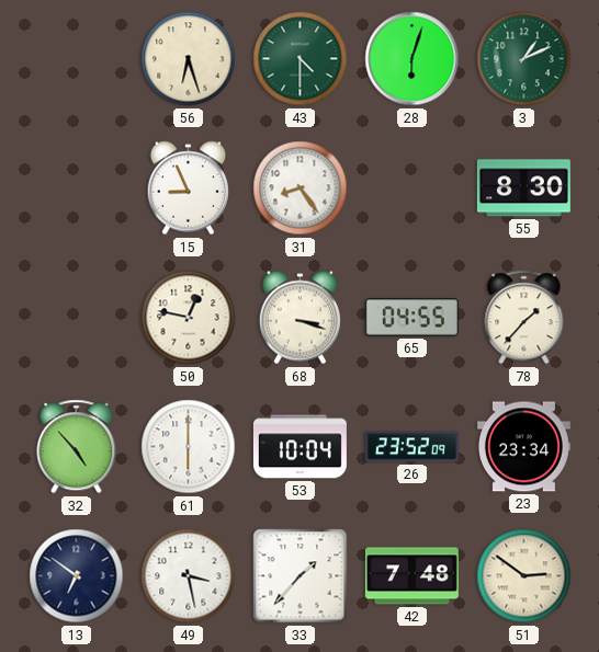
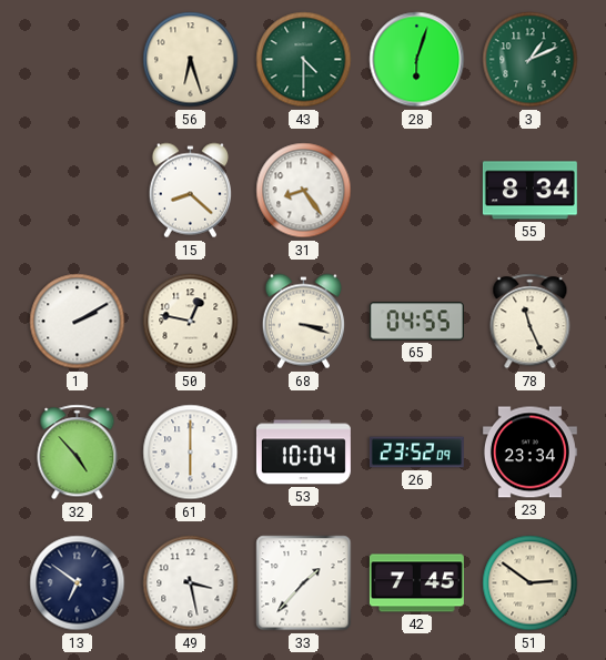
15: 8:56 -> 8:22
55: 8:30 -> 8:34
1: none -> 2:10
78: 1:37 -> 11:26
42: 7:48 -> 7:45
